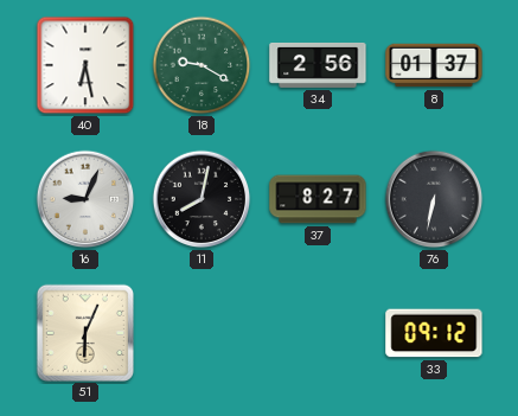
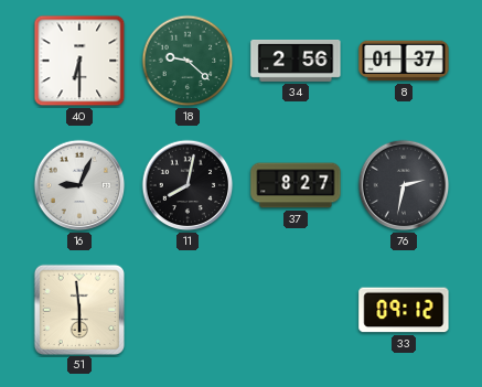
40: 6:28 -> 6:30
18: 9:20 -> 9:22
76: 6:32 -> 2:32
51: 6:04 -> 5:59
